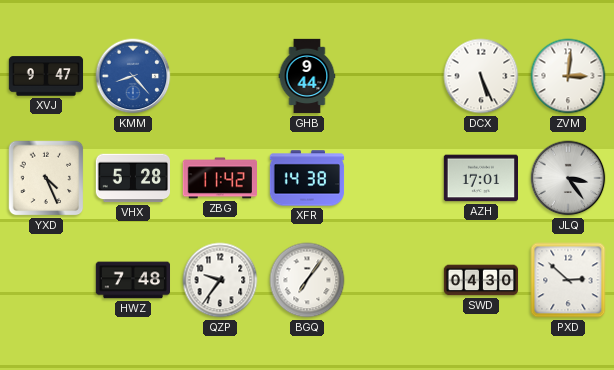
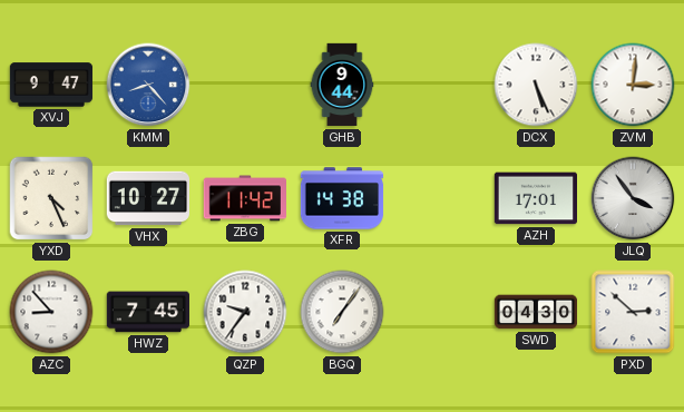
VHX: 5:28 -> 10:27
JLQ: 3:24 -> 3:54
AZC: none -> 8:53
HWZ: 7:48 -> 7:45
